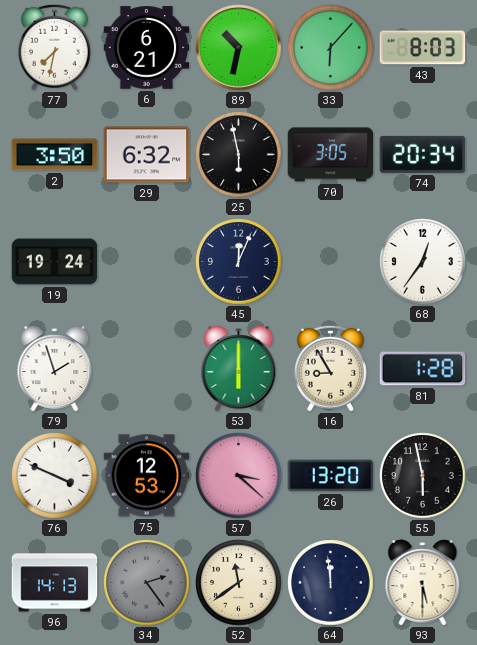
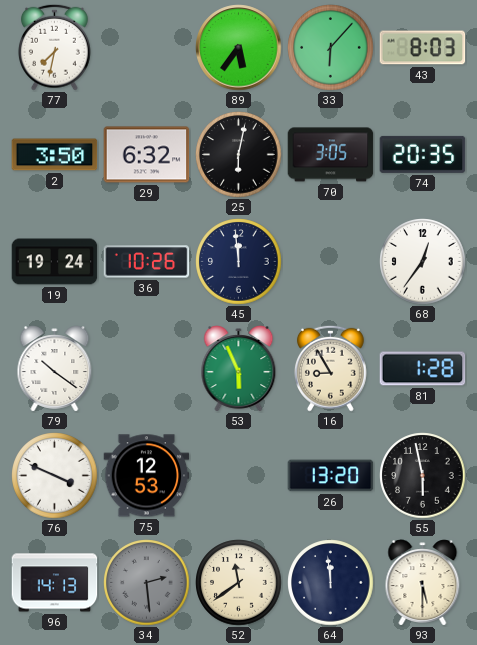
6: 6:21 -> none
89: 10:32 -> 5:36
25: 5:58 -> 6:02
74: 20:34 -> 20:35
36: none -> 10:26
45: 12:04 -> 11:59
79: 1:57 -> 10:21
53: 6:00 -> 5:56
57: 3:22 -> none
34: 2:24 -> 2:29
